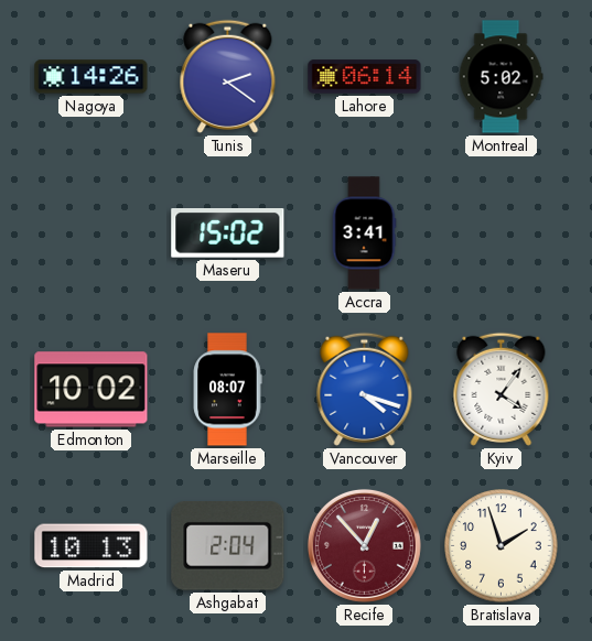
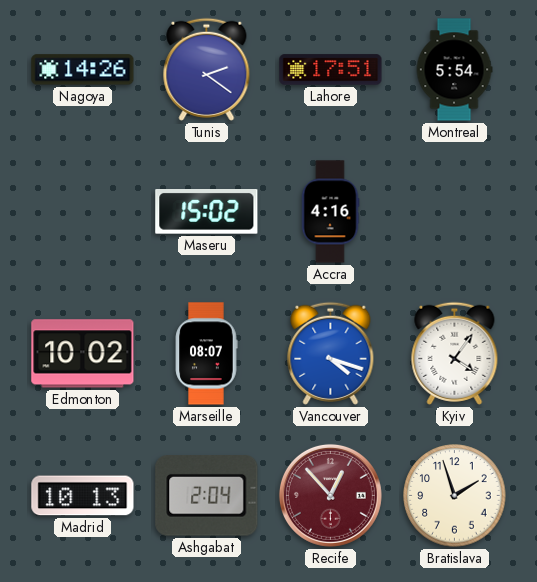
Lahore: 06:14 -> 17:51
Montreal: 5:02 -> 5:54
Accra: 3:41 -> 4:16
